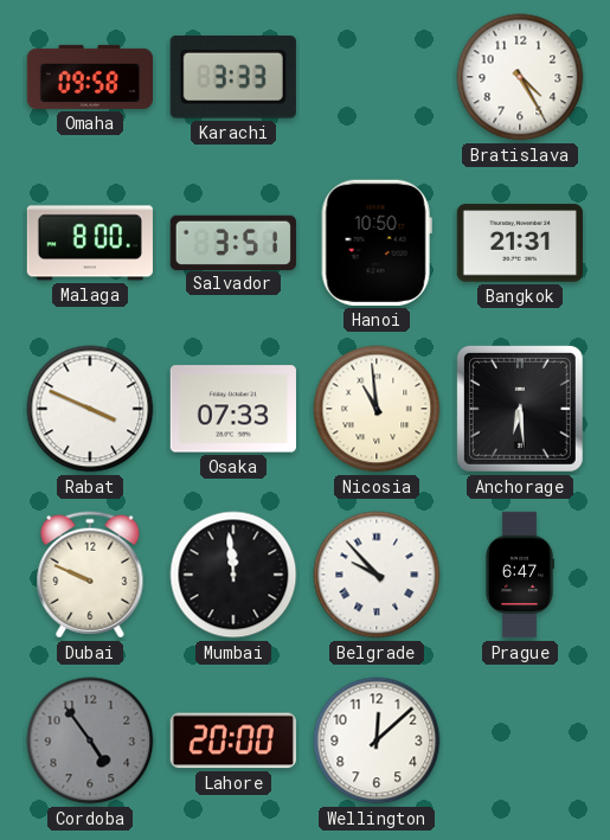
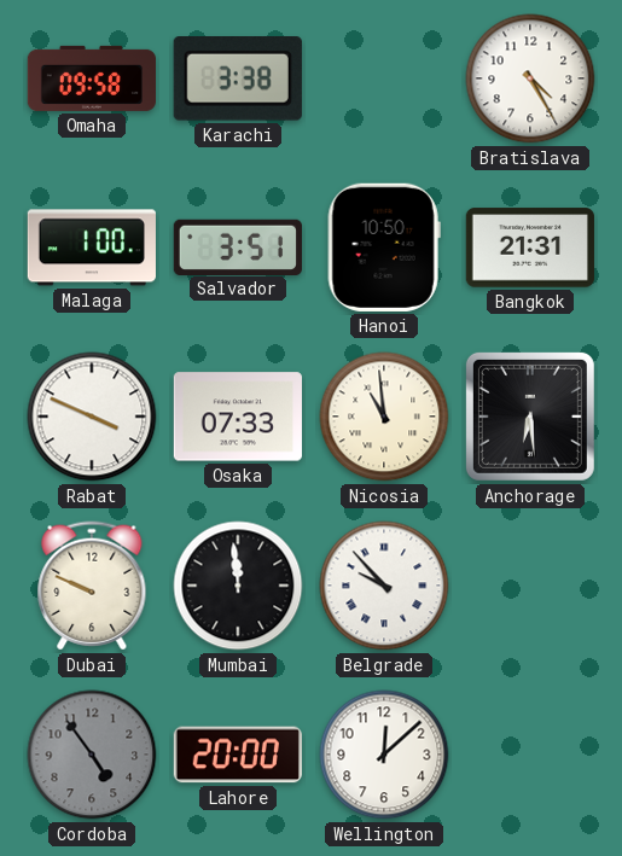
Karachi: 3:33 -> 3:38
Malaga: 8:00 -> 1:00
Prague: 6:47 -> none
